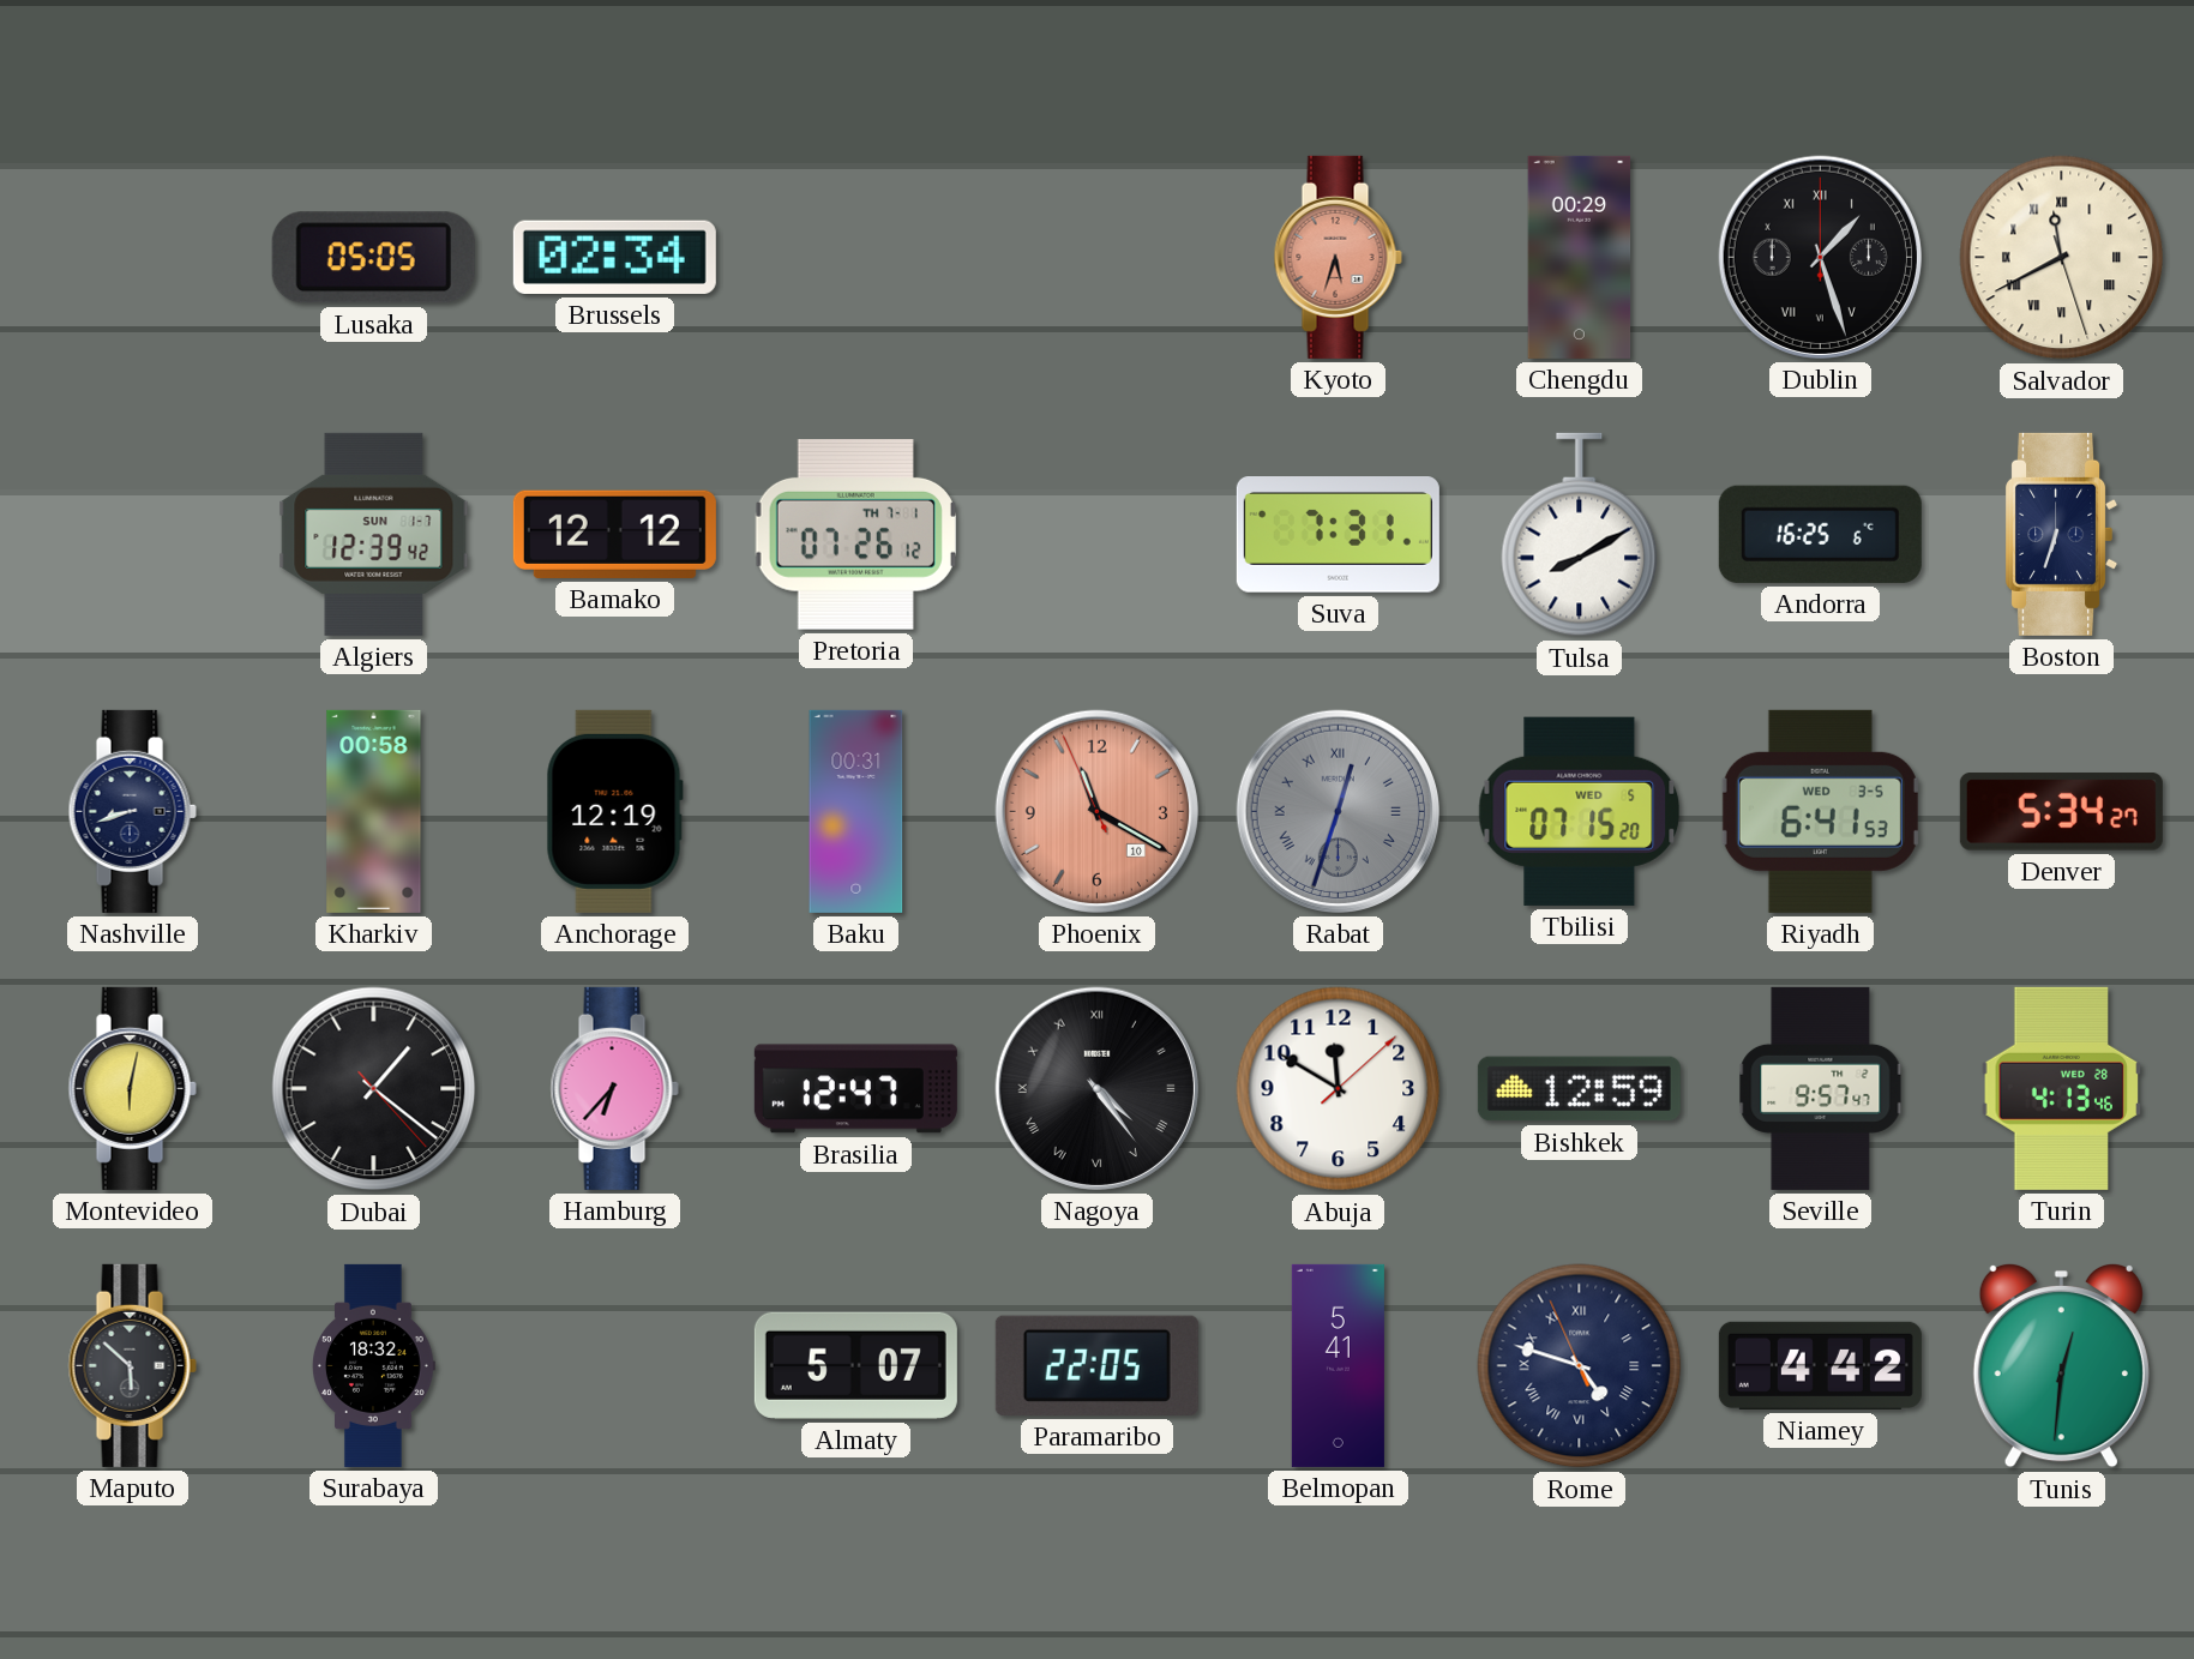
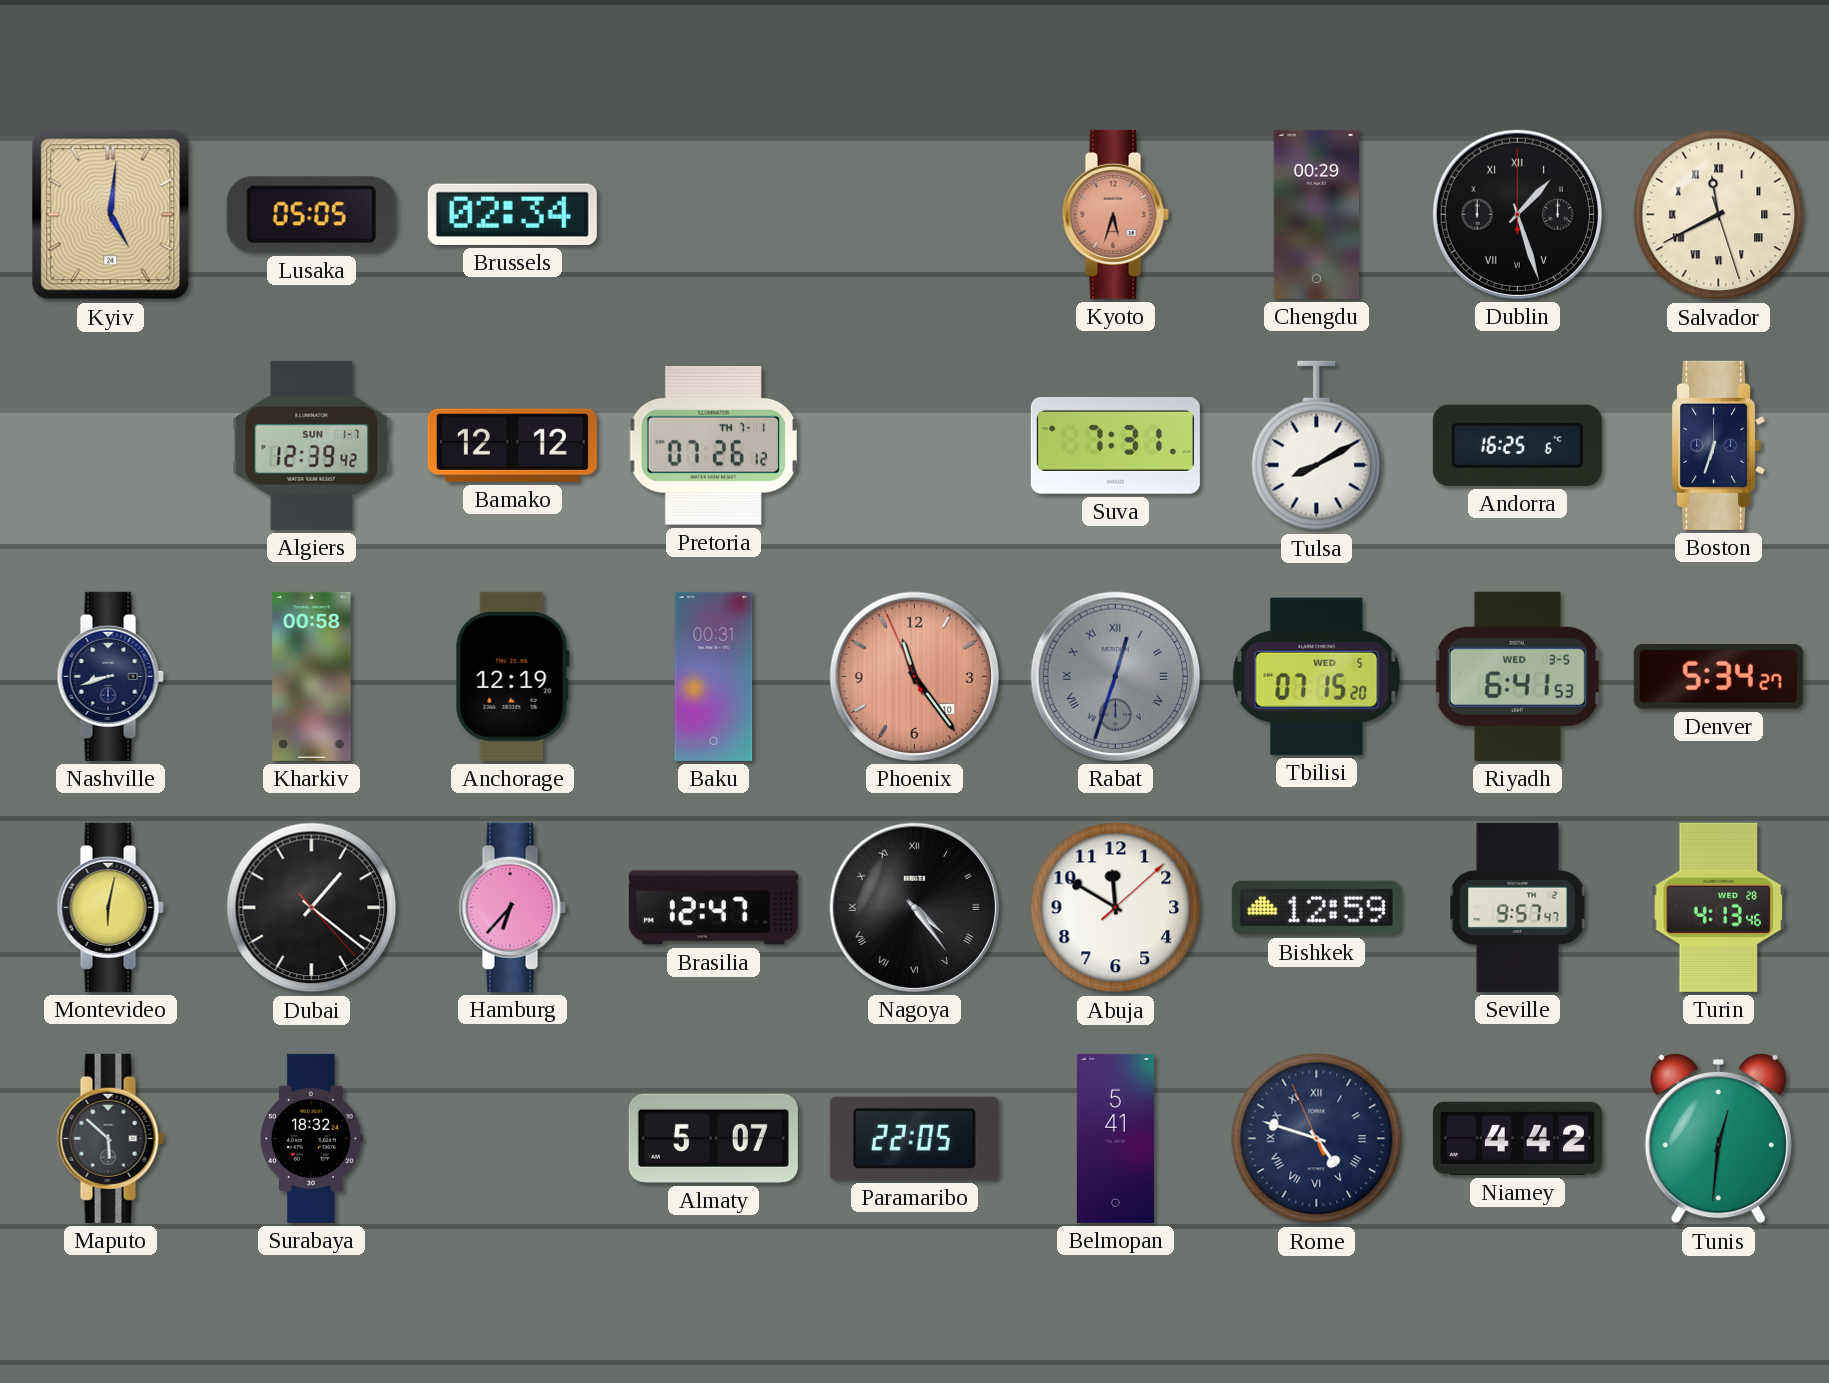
Kyiv: none -> 5:01
Phoenix: 11:19 -> 11:23
